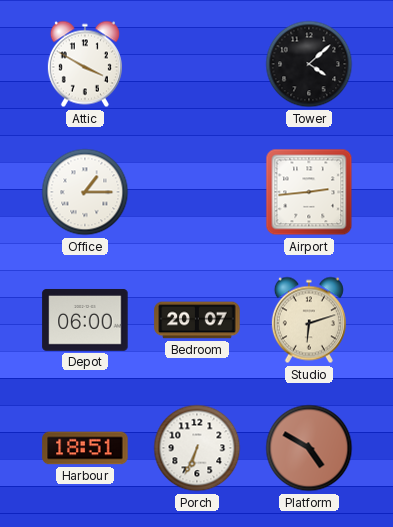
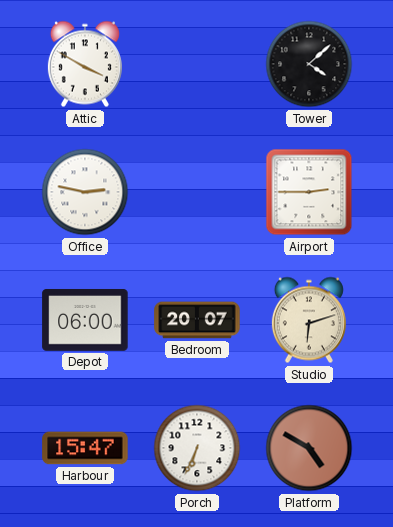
Office: 1:15 -> 2:47
Airport: 2:44 -> 2:45
Harbour: 18:51 -> 15:47
